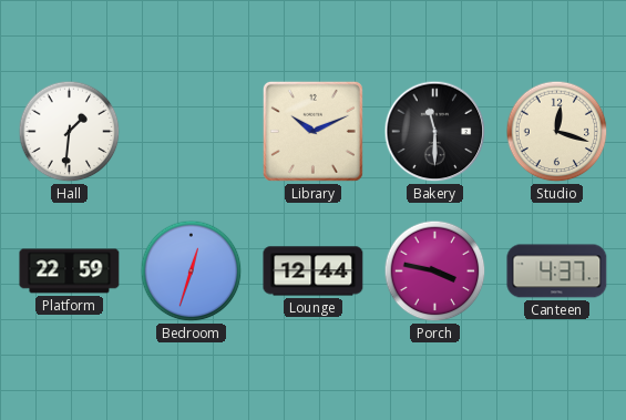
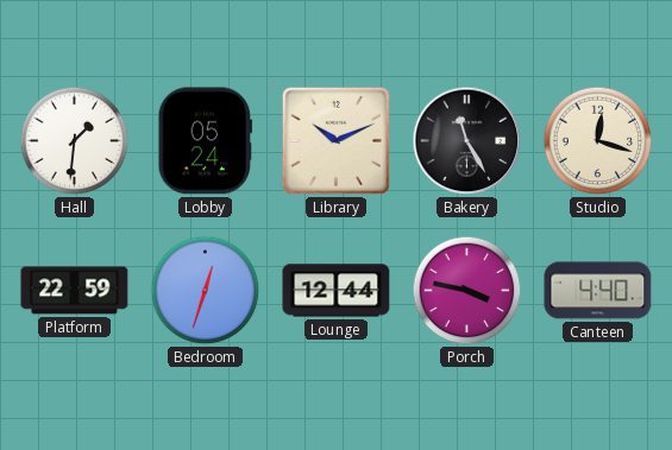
Lobby: none -> 05:24
Bakery: 11:30 -> 11:25
Canteen: 4:37 -> 4:40
